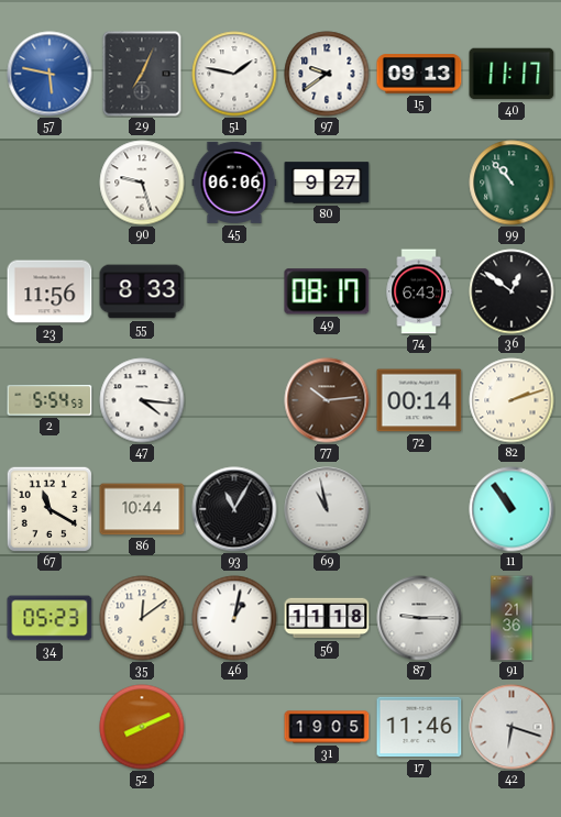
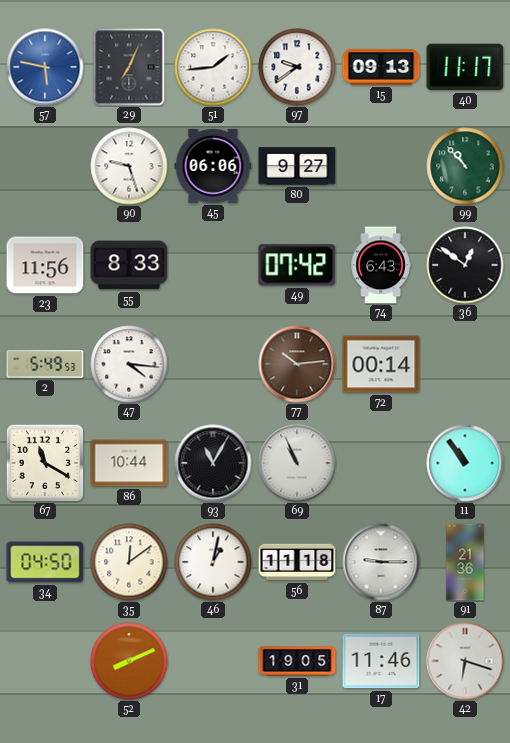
51: 1:47 -> 1:44
49: 08:17 -> 07:42
2: 5:54 -> 5:49
82: 2:12 -> none
69: 10:58 -> 10:56
34: 05:23 -> 04:50
